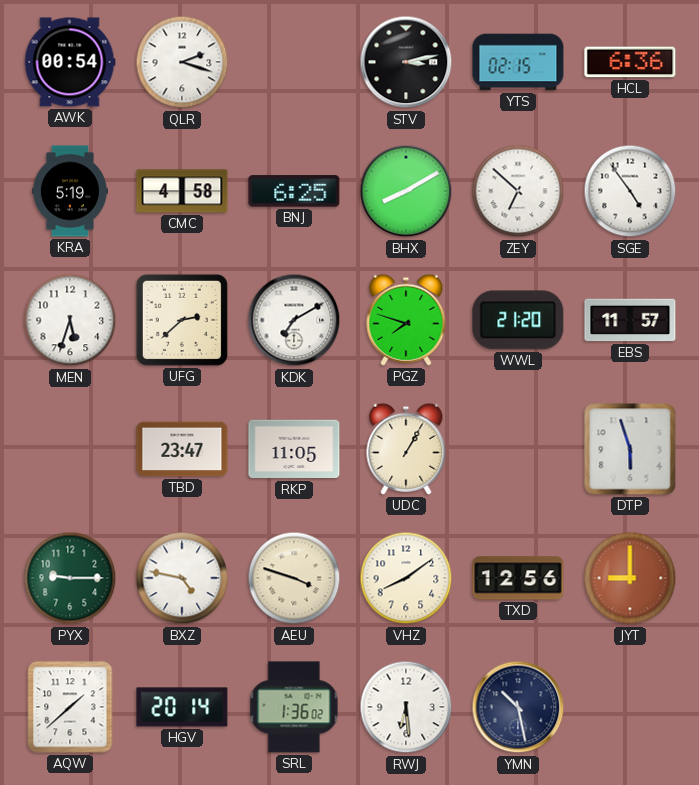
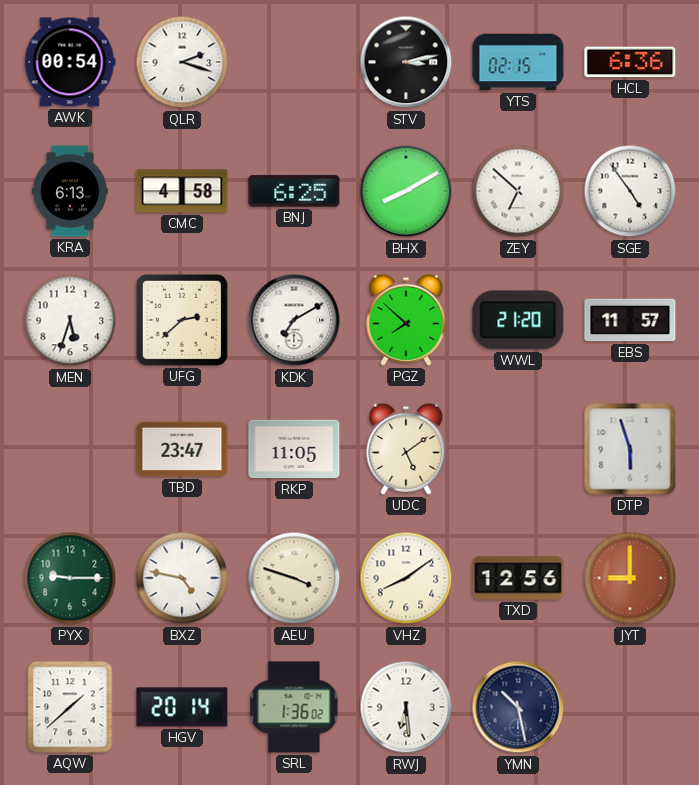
KRA: 5:19 -> 6:13
PGZ: 7:48 -> 7:52
UDC: 1:05 -> 5:09
